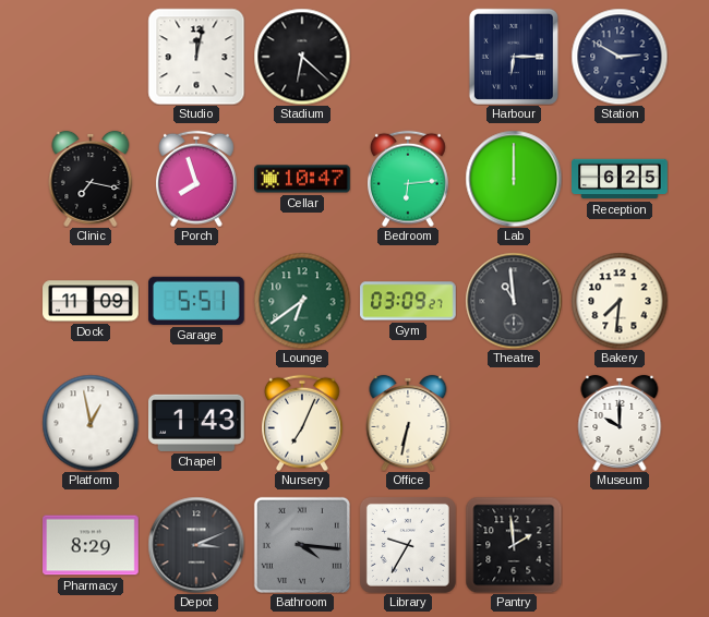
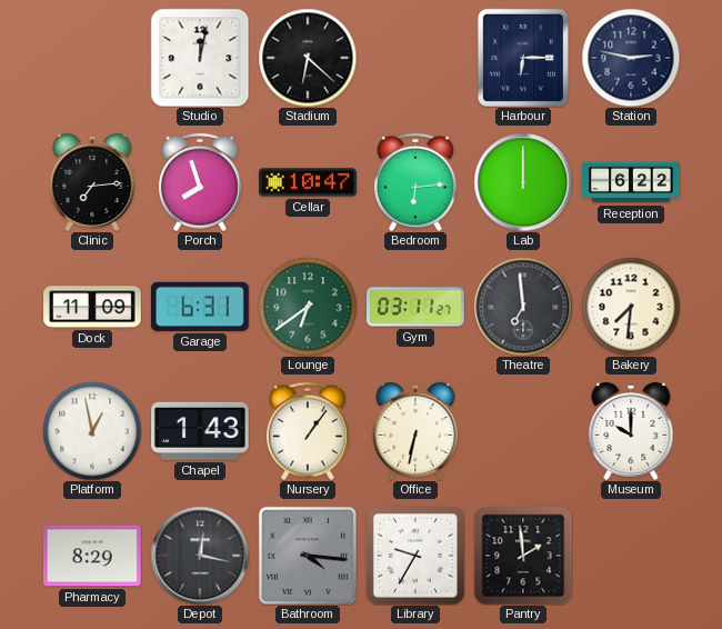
Station: 2:50 -> 2:47
Clinic: 7:17 -> 7:14
Reception: 6:25 -> 6:22
Garage: 5:51 -> 6:31
Gym: 03:09 -> 03:11
Theatre: 10:59 -> 6:59
Nursery: 7:04 -> 1:06
Depot: 3:11 -> 12:17
